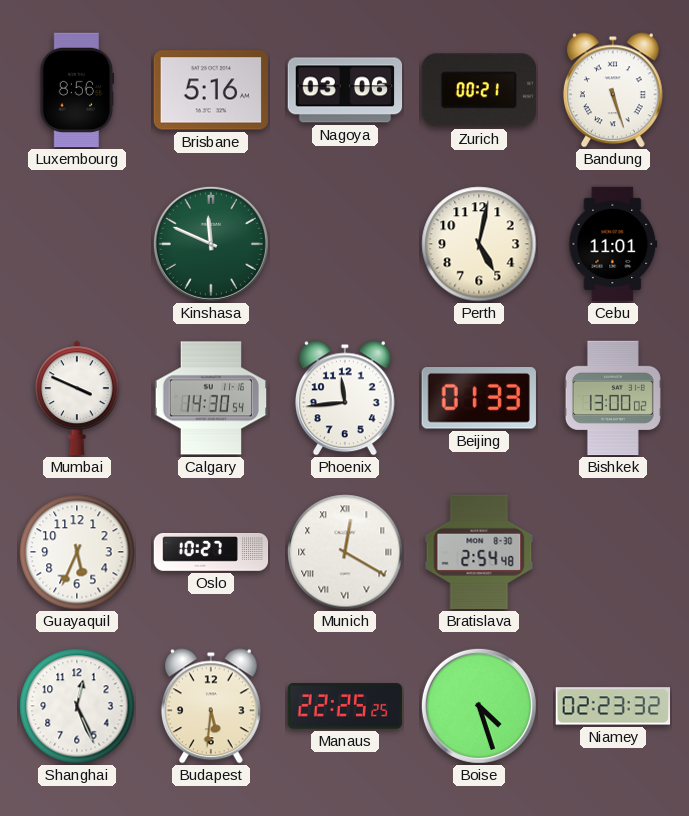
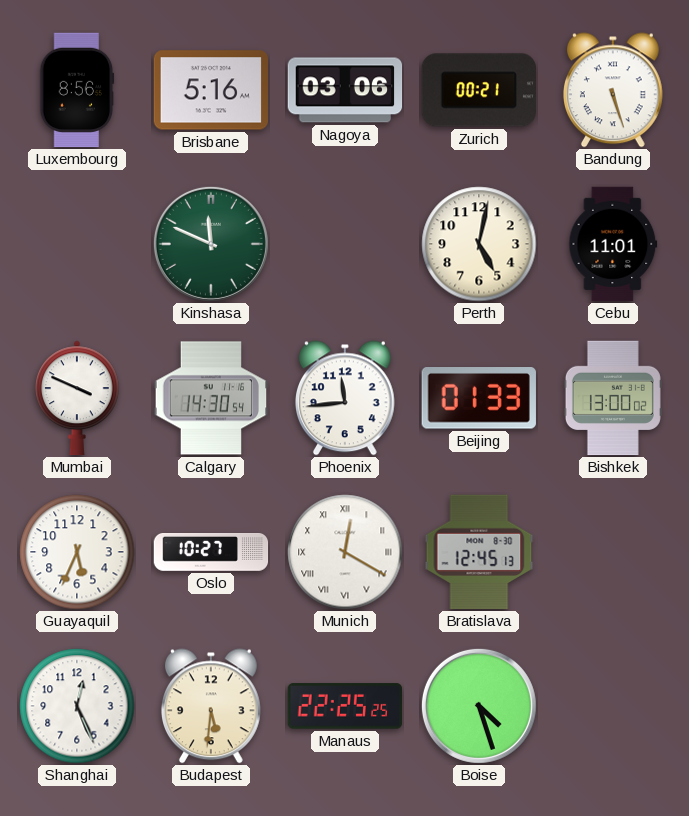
Bratislava: 2:54 -> 12:45
Niamey: 02:23 -> none
